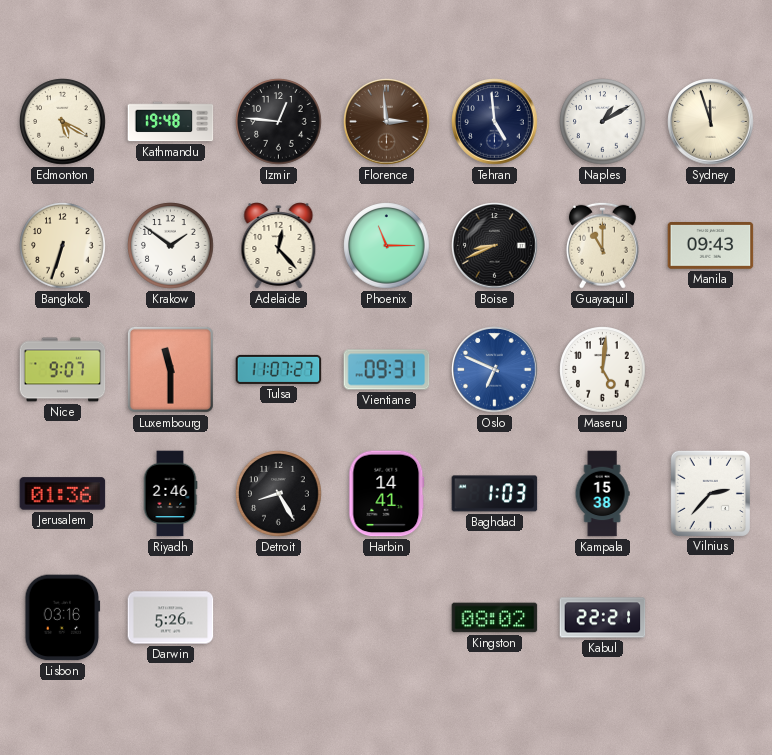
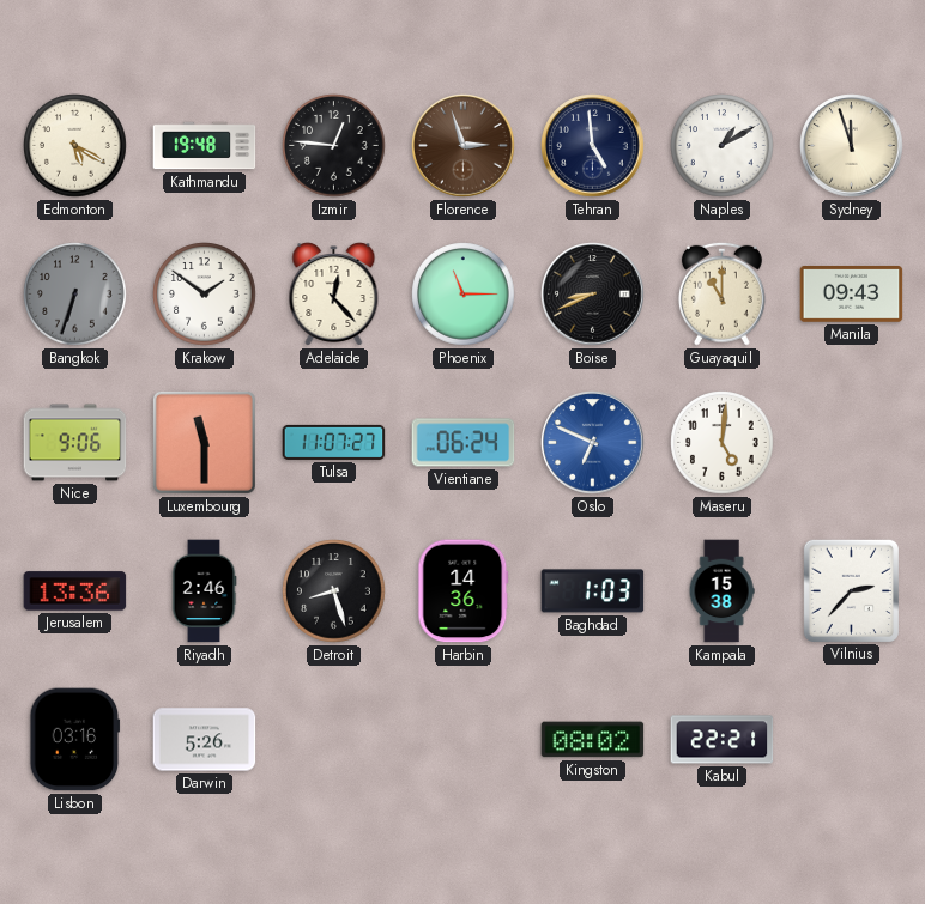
Florence: 2:59 -> 2:57
Bangkok dial: cream -> grey
Nice: 9:07 -> 9:06
Vientiane: 09:31 -> 06:24
Jerusalem: 01:36 -> 13:36
Detroit: 8:25 -> 8:27
Harbin: 14:41 -> 14:36
